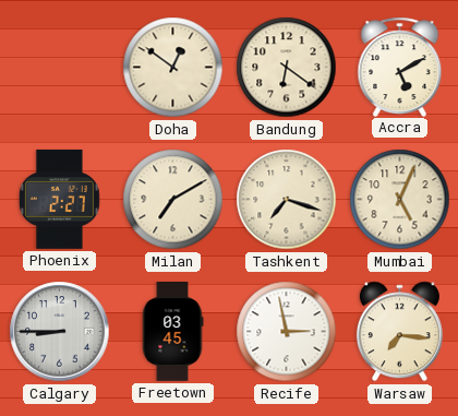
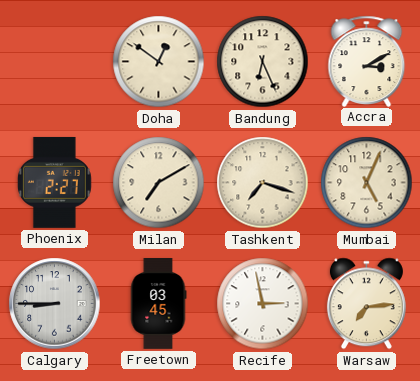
Bandung: 6:21 -> 6:26
Accra: 5:10 -> 3:10
Warsaw: 7:16 -> 7:14
